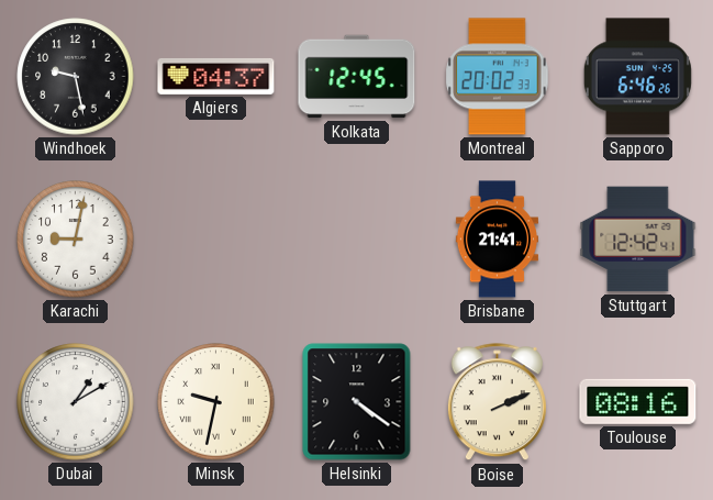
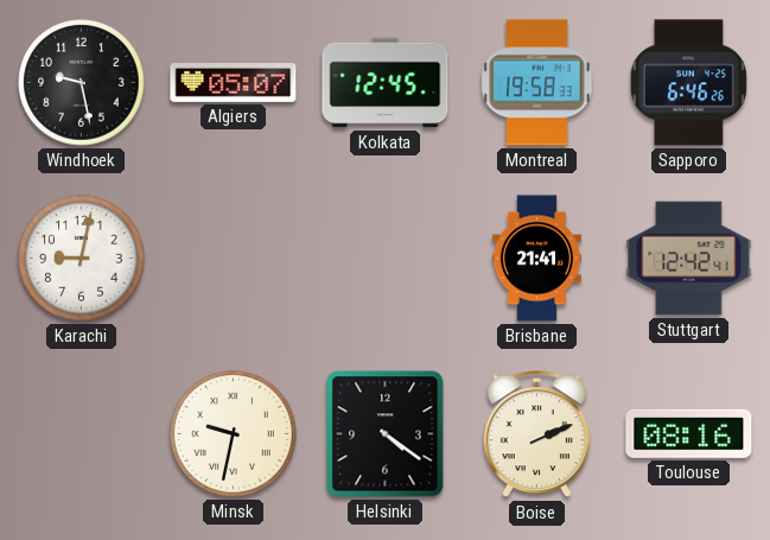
Algiers: 04:37 -> 05:07
Montreal: 20:02 -> 19:58
Dubai: 1:10 -> none
